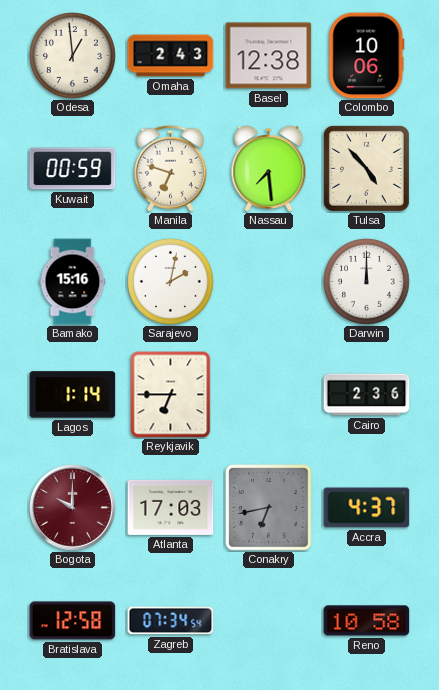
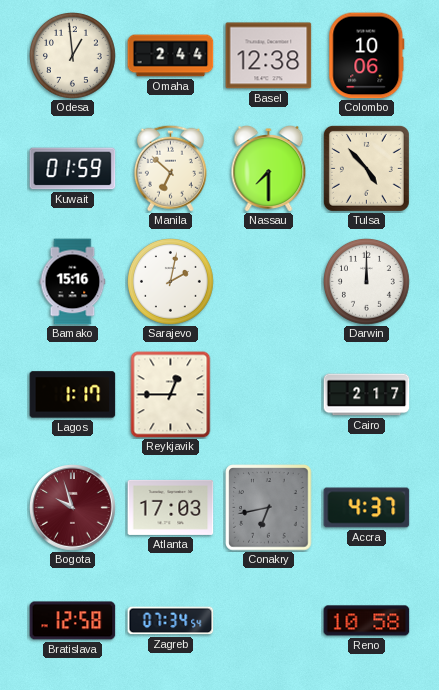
Omaha: 2:43 -> 2:44
Kuwait: 00:59 -> 01:59
Manila: 6:48 -> 6:52
Nassau: 7:29 -> 7:30
Lagos: 1:14 -> 1:17
Reykjavik: 6:45 -> 12:45
Cairo: 2:36 -> 2:17
Bogota: 10:00 -> 9:57
